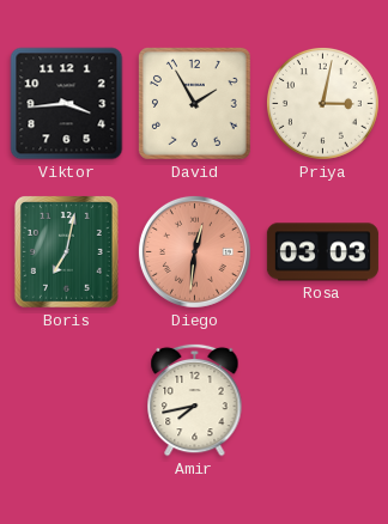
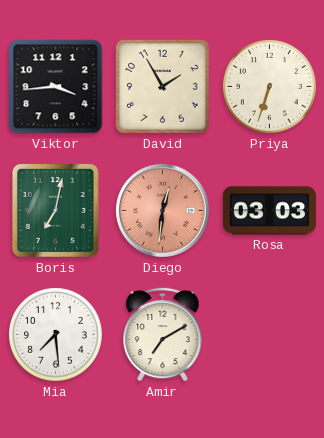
Priya: 3:02 -> 6:33
Mia: none -> 7:29
Amir: 7:43 -> 7:10
